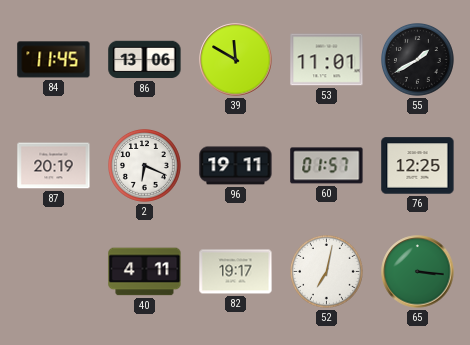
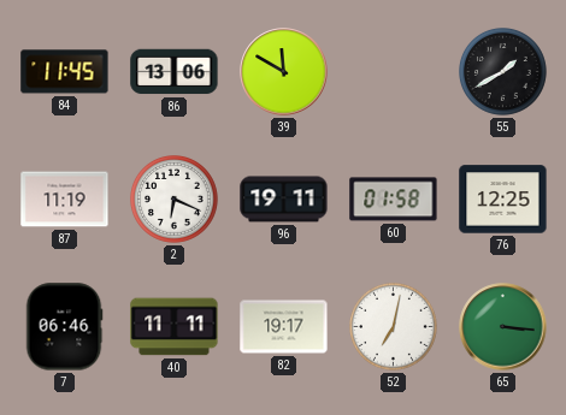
53: 11:01 -> none
87: 20:19 -> 11:19
60: 01:57 -> 01:58
7: none -> 06:46
40: 4:11 -> 11:11
